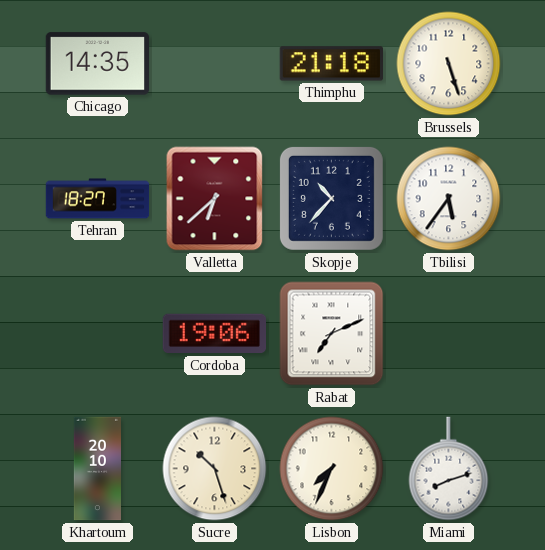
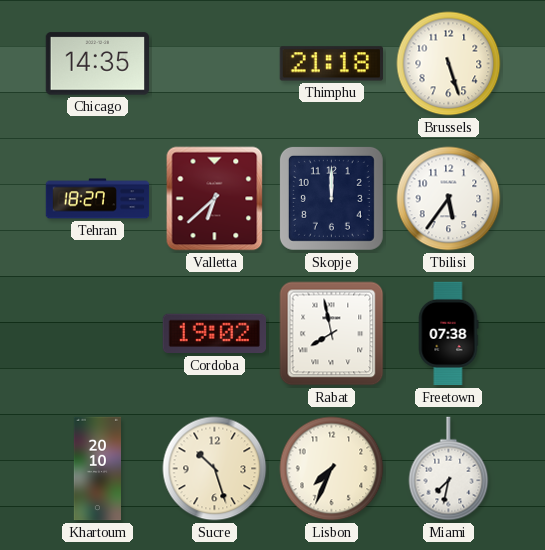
Skopje: 10:37 -> 12:00
Cordoba: 19:06 -> 19:02
Rabat: 7:11 -> 7:58
Freetown: none -> 07:38
Miami: 8:12 -> 7:32
